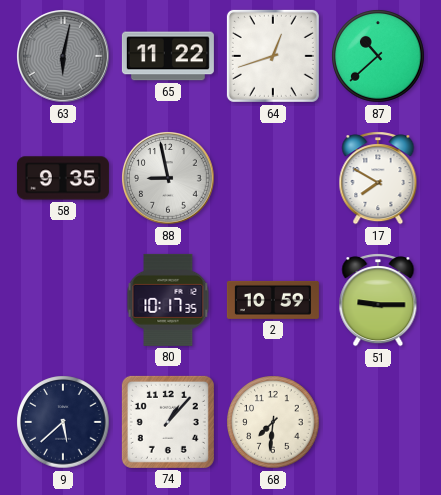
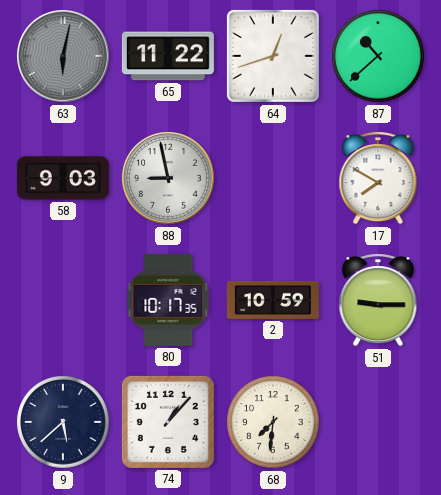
58: 9:35 -> 9:03
